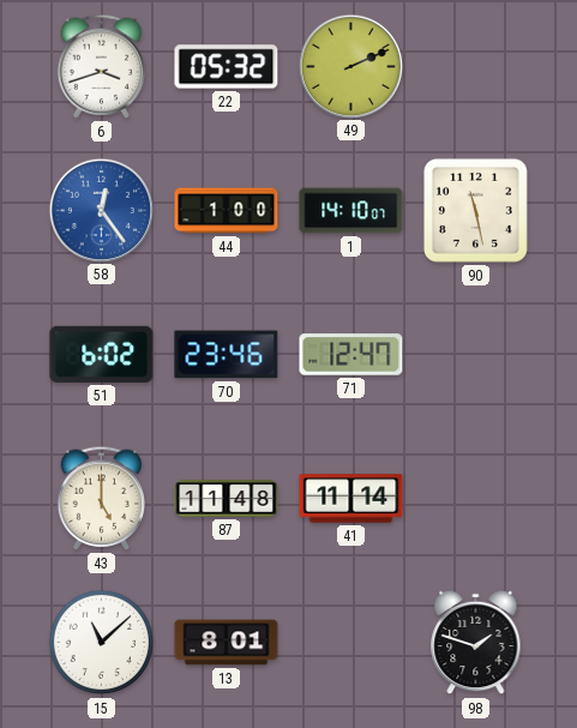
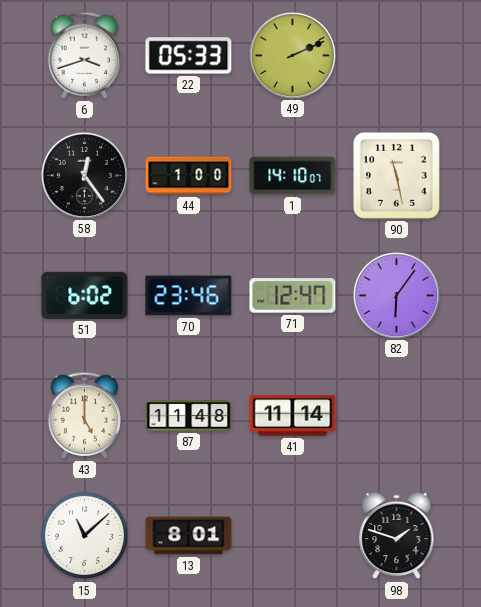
22: 05:32 -> 05:33
58 dial: blue -> black
82: none -> 6:06
